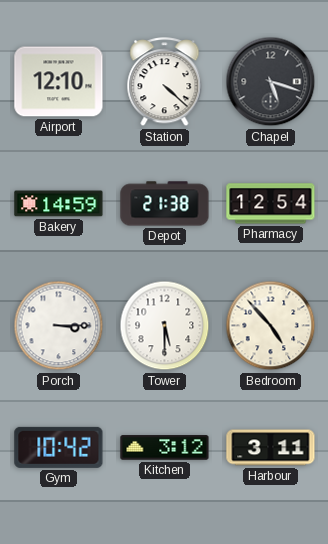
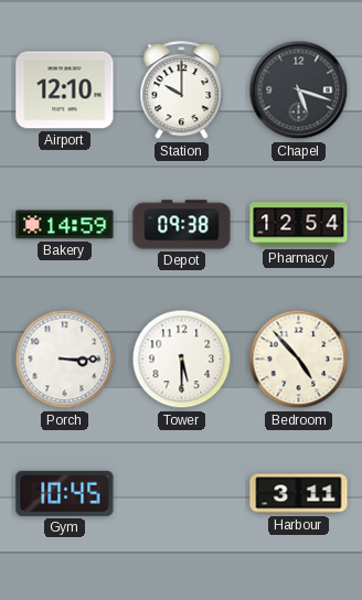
Station: 4:22 -> 10:00
Depot: 21:38 -> 09:38
Gym: 10:42 -> 10:45
Kitchen: 3:12 -> none
